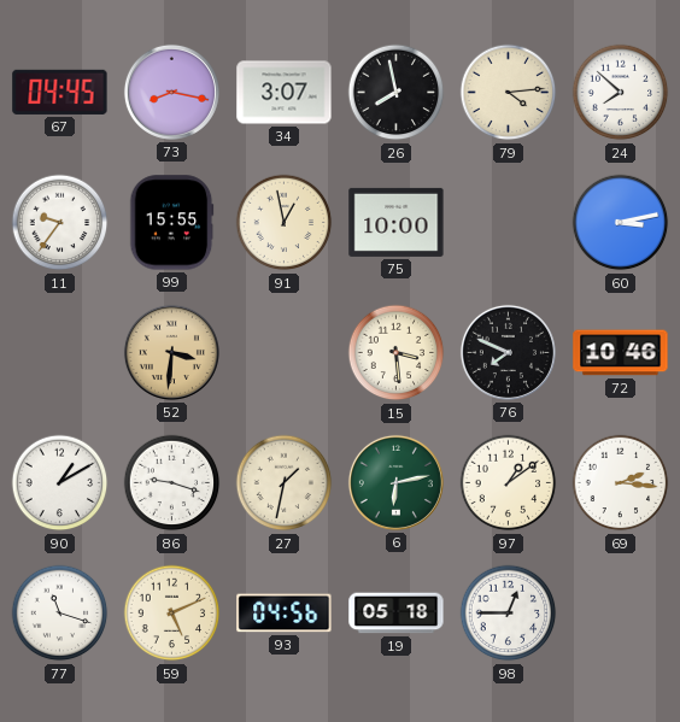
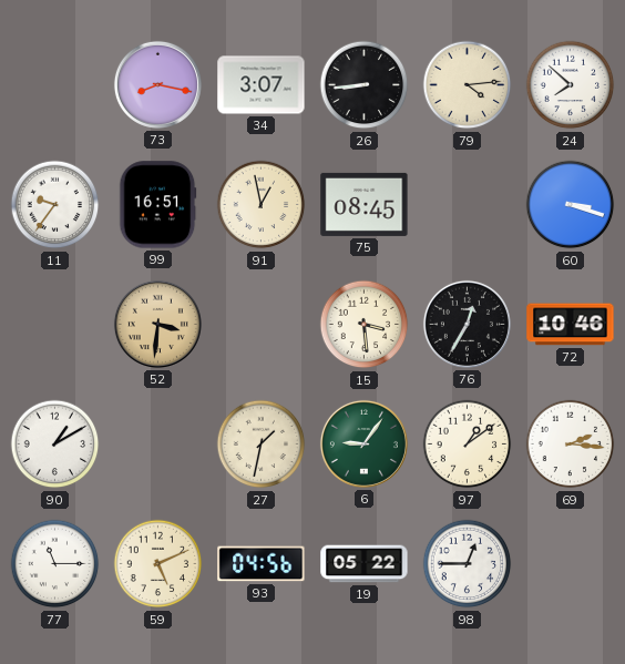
67: 04:45 -> none
26: 7:58 -> 8:44
99: 15:55 -> 16:51
75: 10:00 -> 08:45
60: 3:13 -> 3:18
76: 7:49 -> 12:35
86: 9:18 -> none
6: 6:13 -> 9:06
77: 11:18 -> 11:15
19: 05:18 -> 05:22
